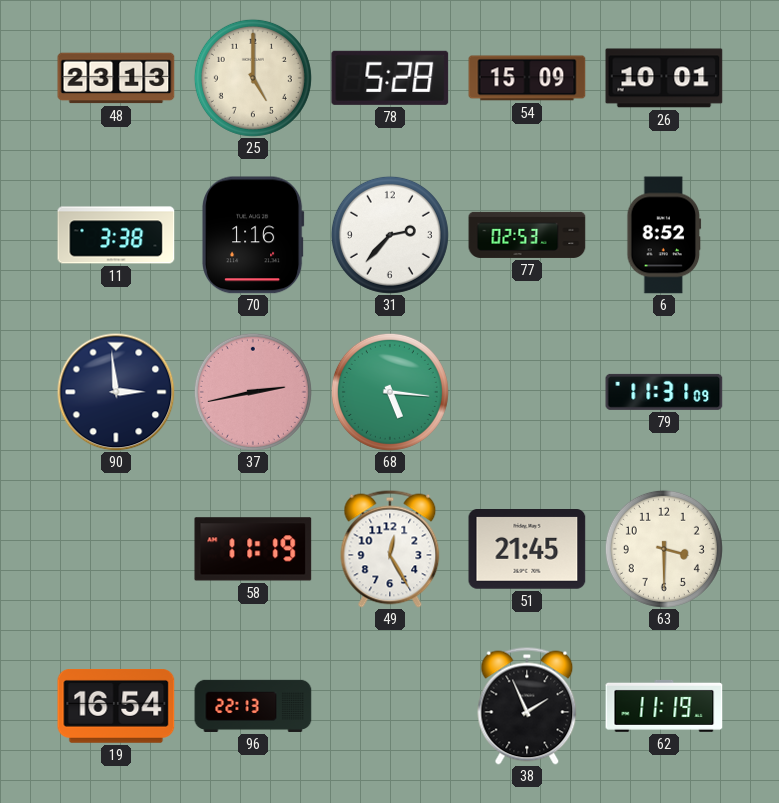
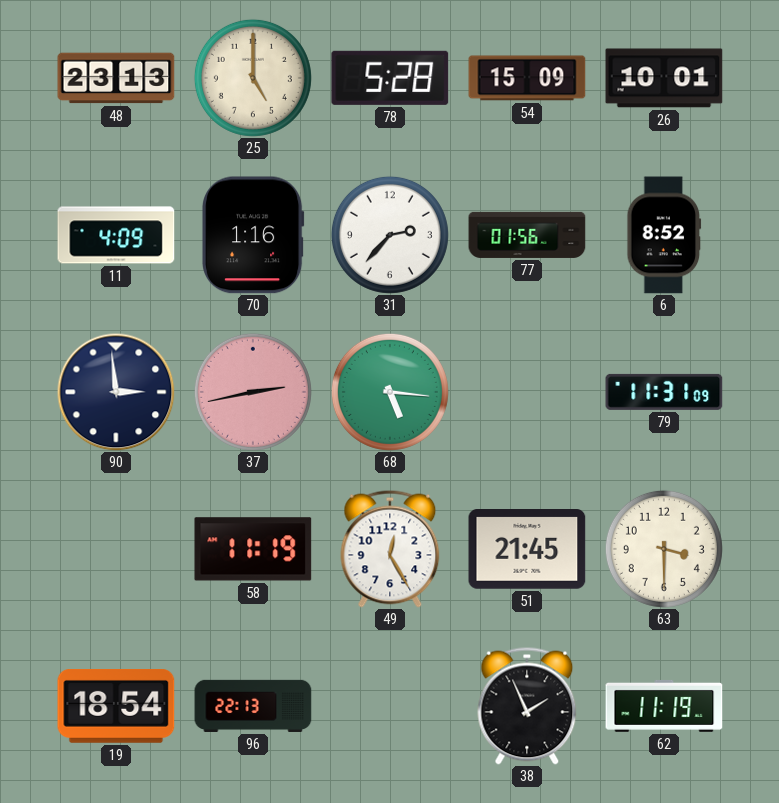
11: 3:38 -> 4:09
77: 02:53 -> 01:56
19: 16:54 -> 18:54
